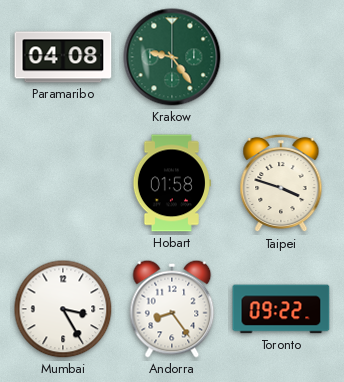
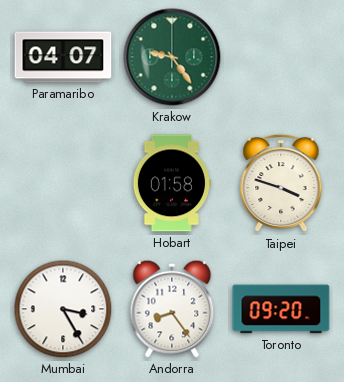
Paramaribo: 04:08 -> 04:07
Toronto: 09:22 -> 09:20
